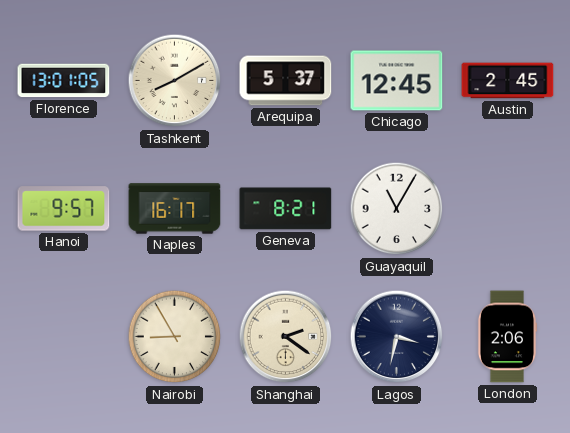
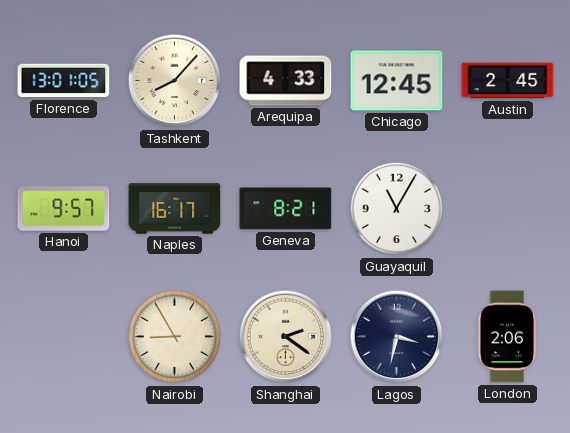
Tashkent: 8:10 -> 8:07
Arequipa: 5:37 -> 4:33
